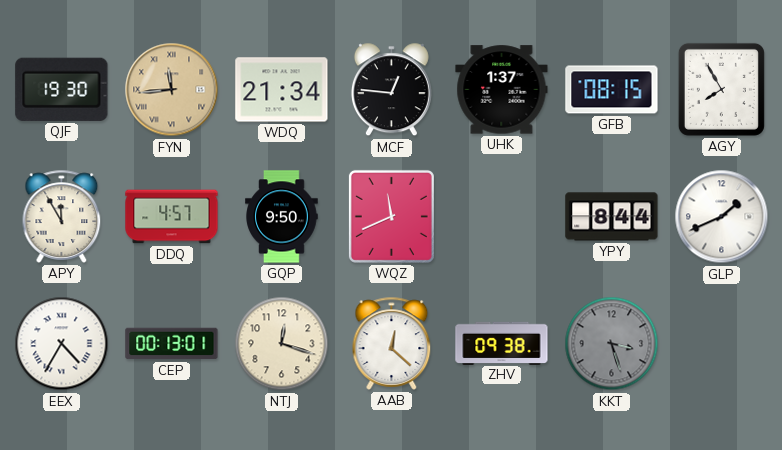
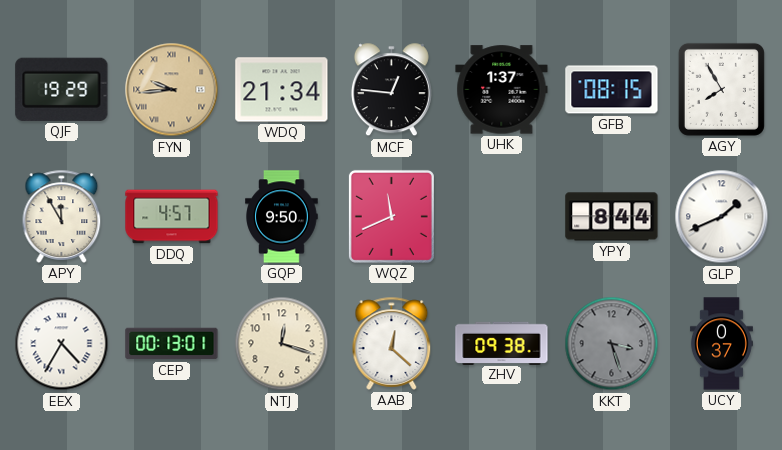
QJF: 19:30 -> 19:29
FYN: 11:44 -> 9:44
UCY: none -> 0:37
